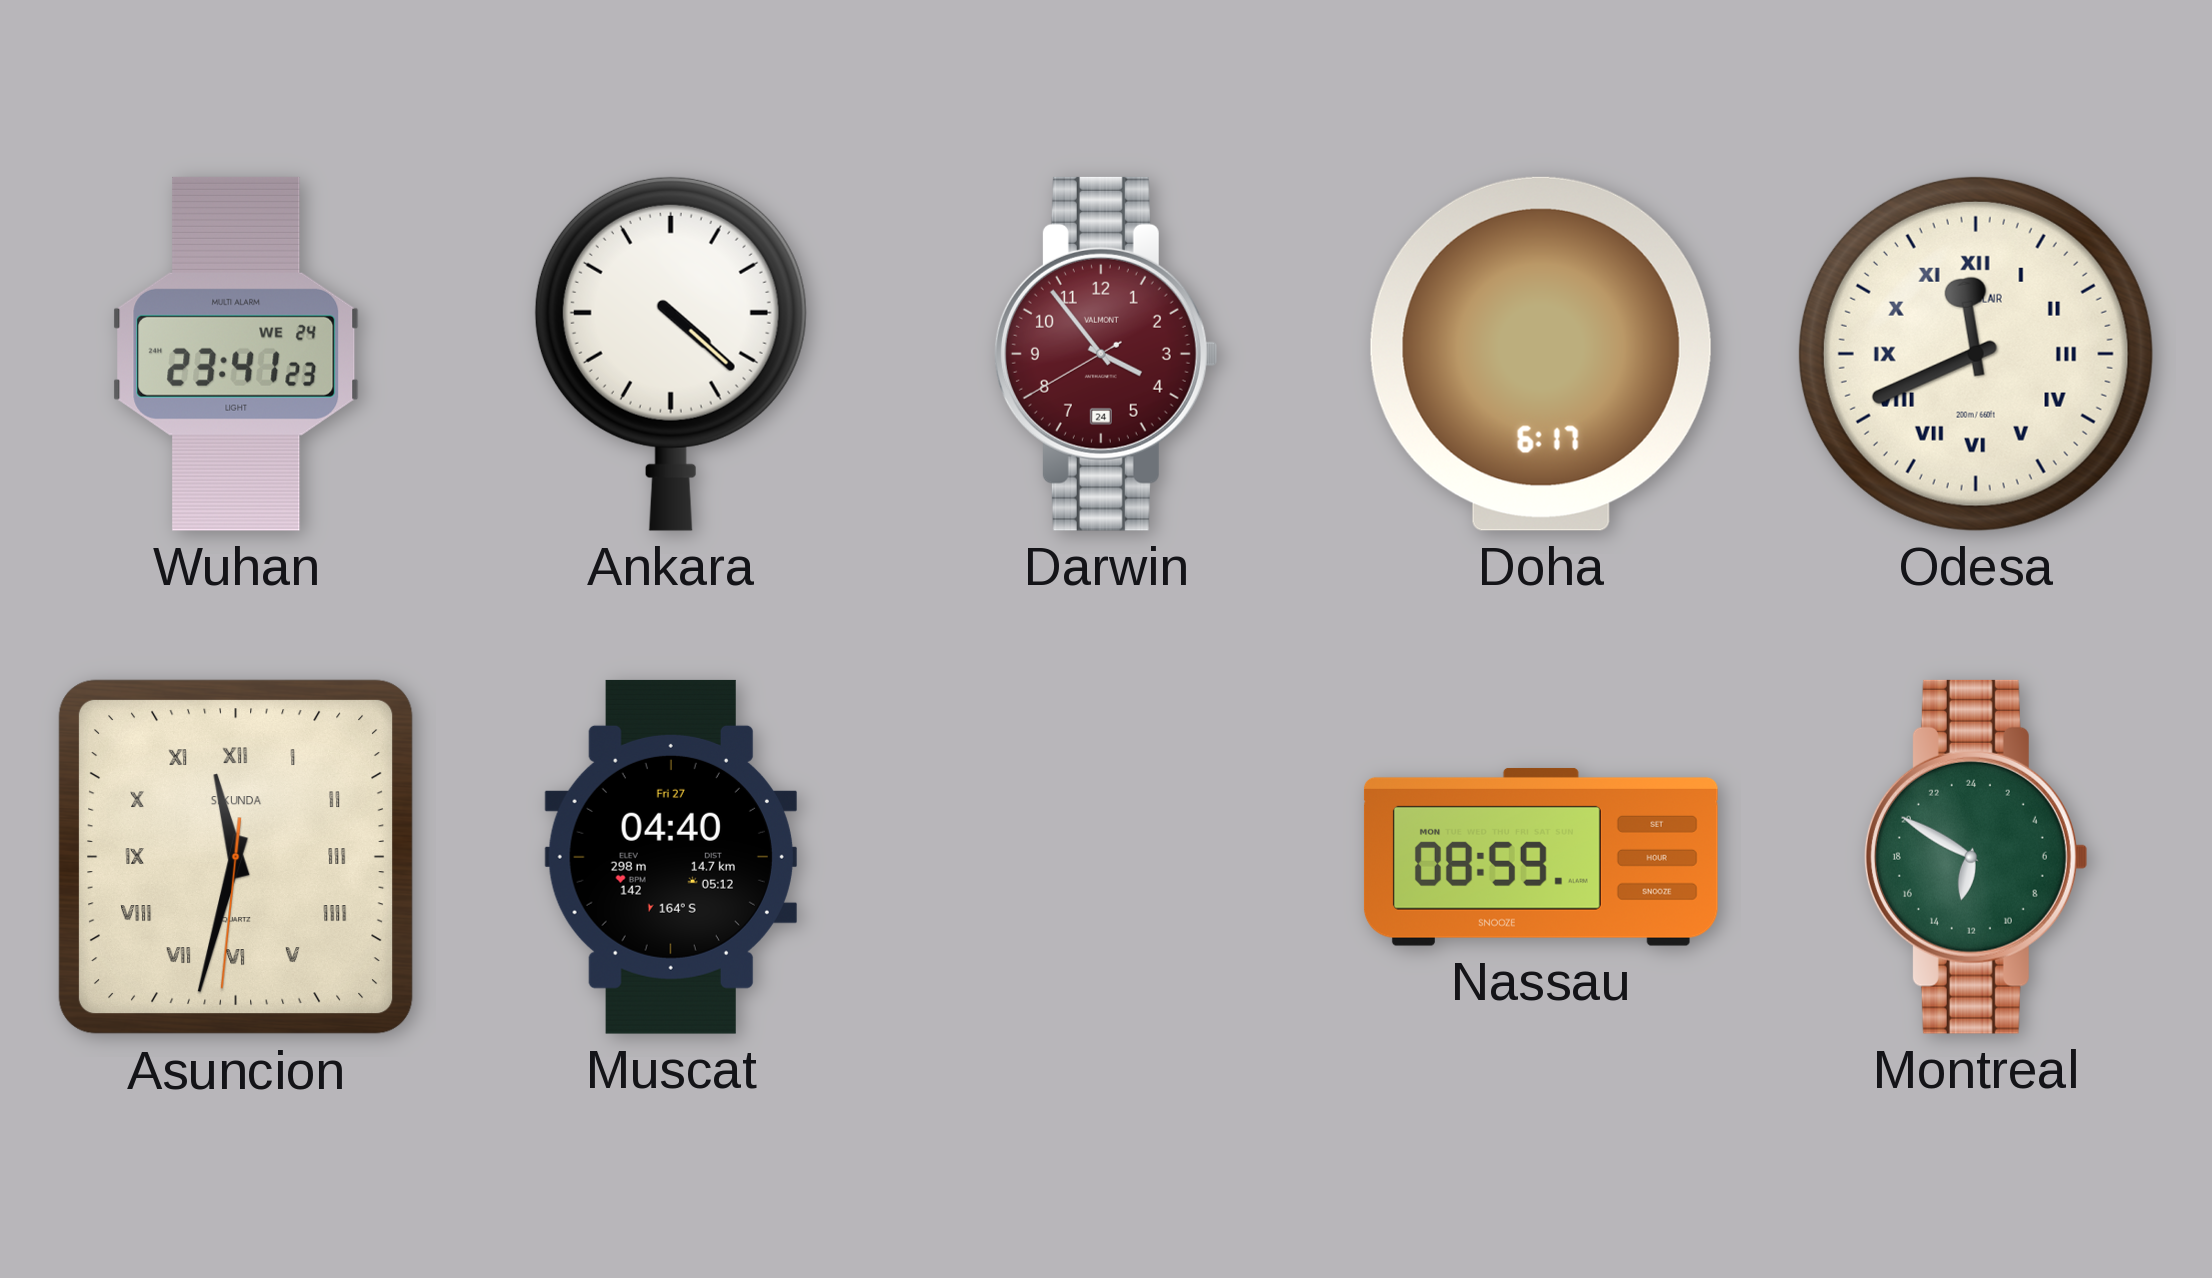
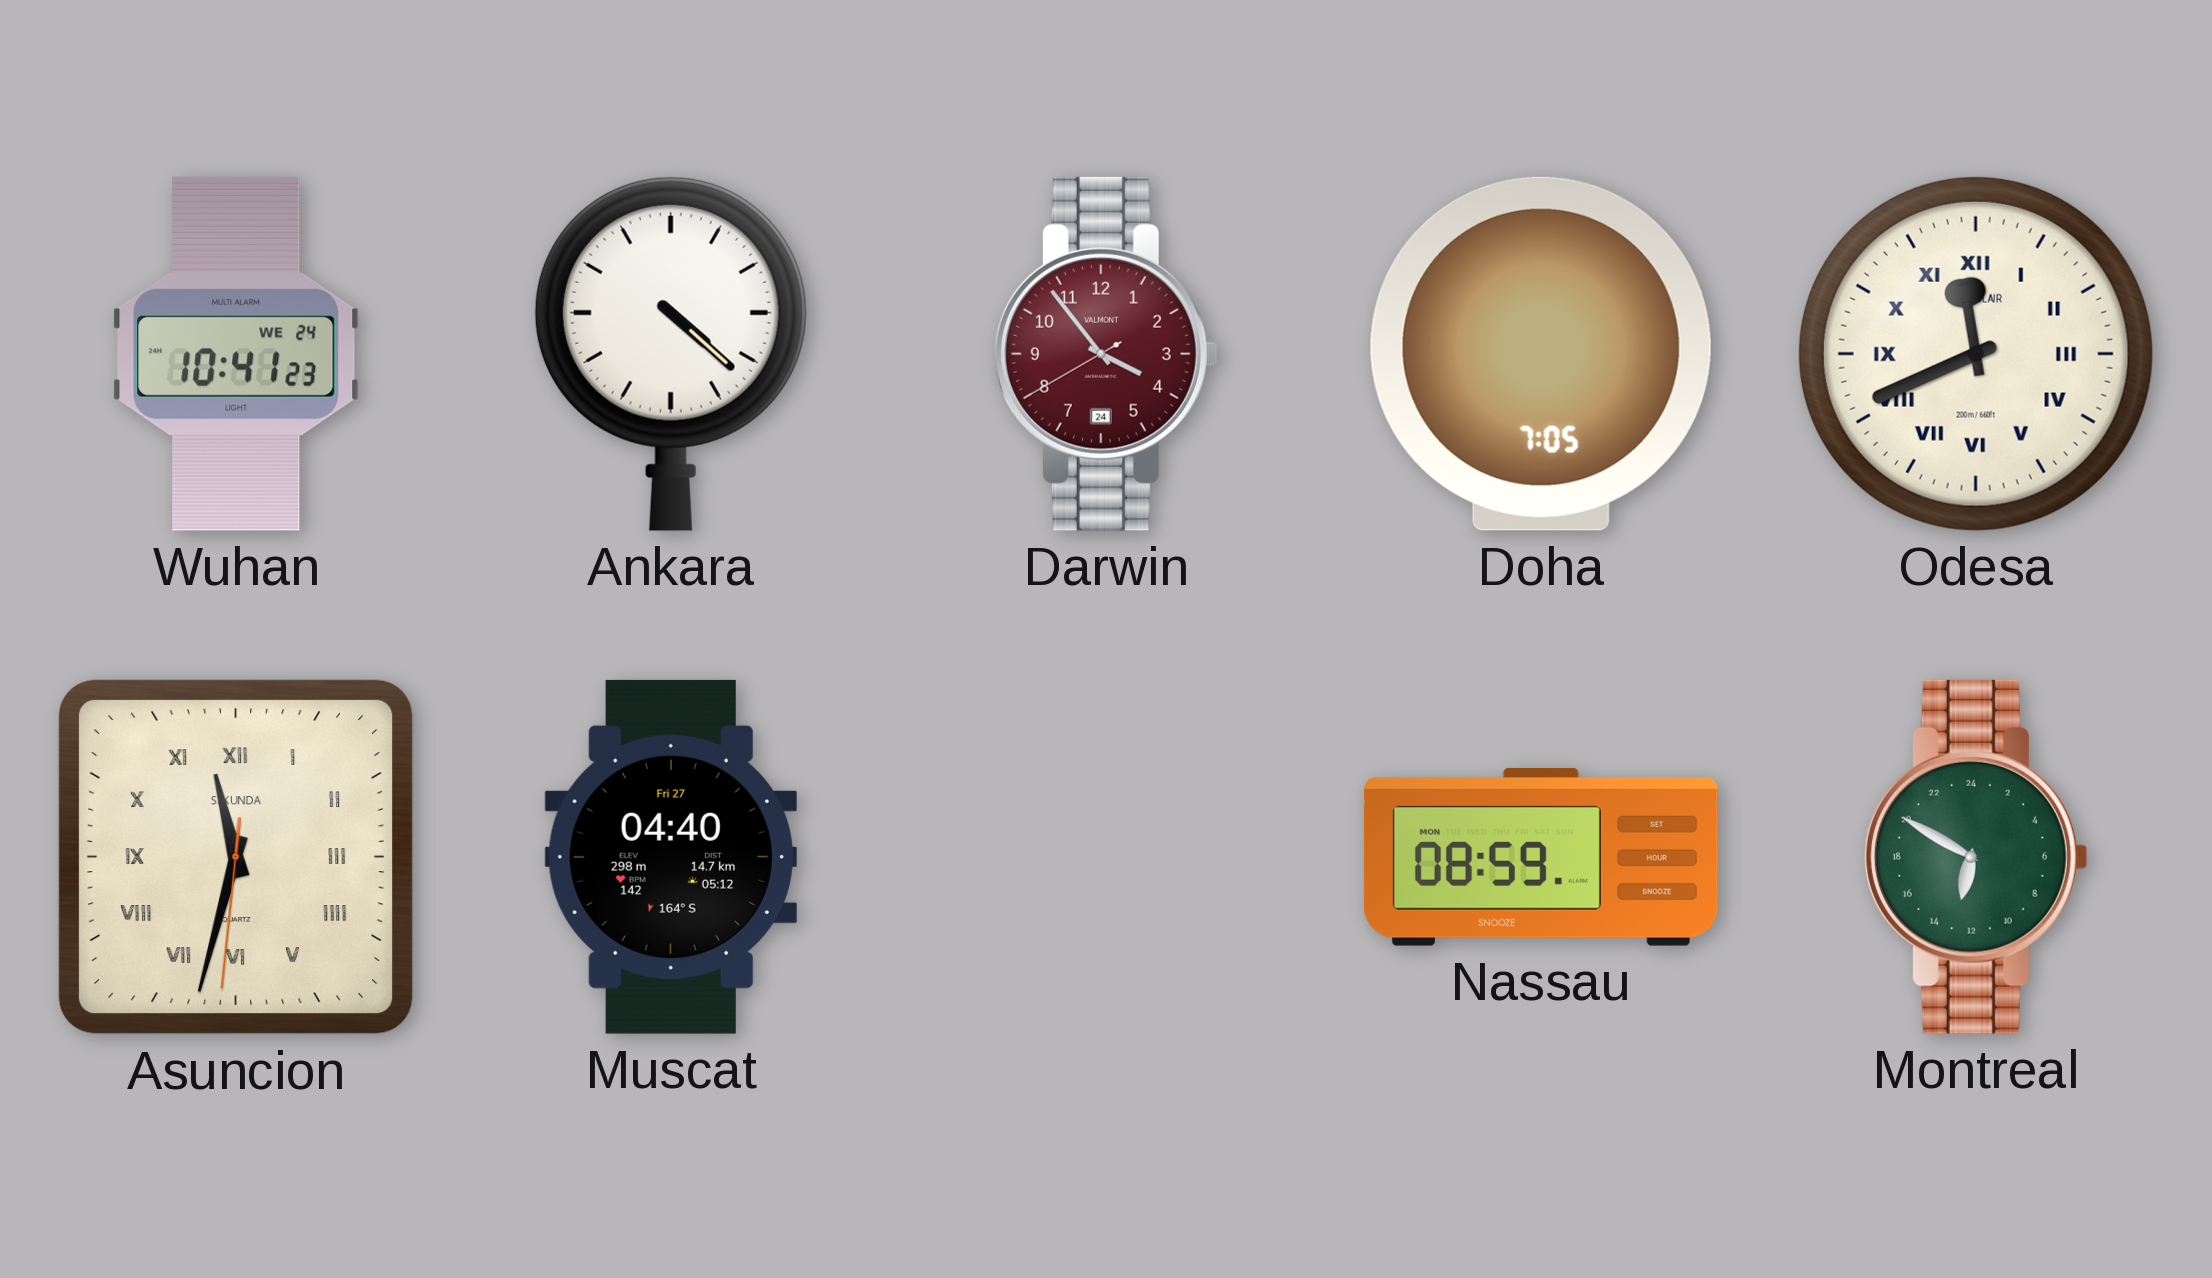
Wuhan: 23:41 -> 10:41
Doha: 6:17 -> 7:05
